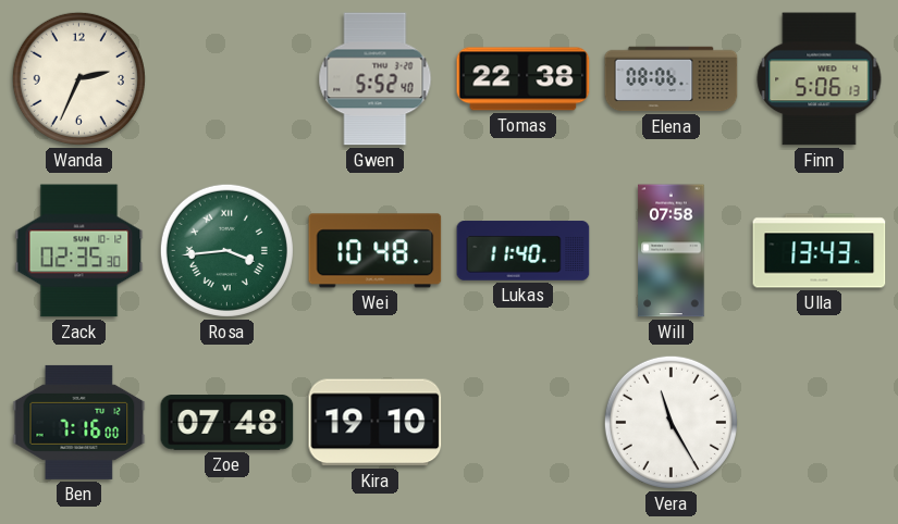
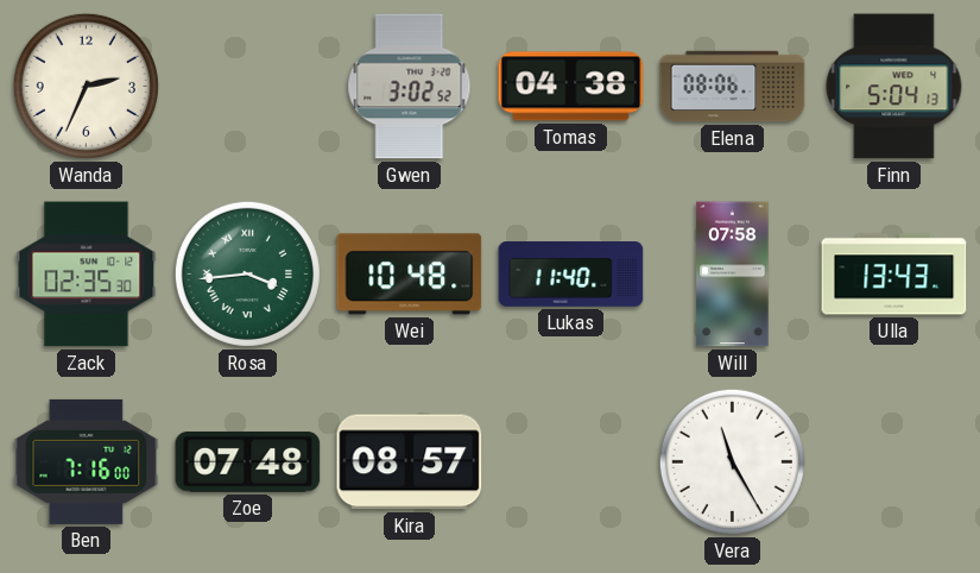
Gwen: 5:52 -> 3:02
Tomas: 22:38 -> 04:38
Finn: 5:06 -> 5:04
Kira: 19:10 -> 08:57
